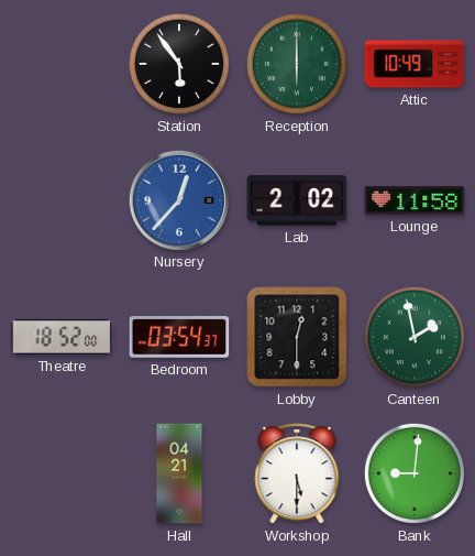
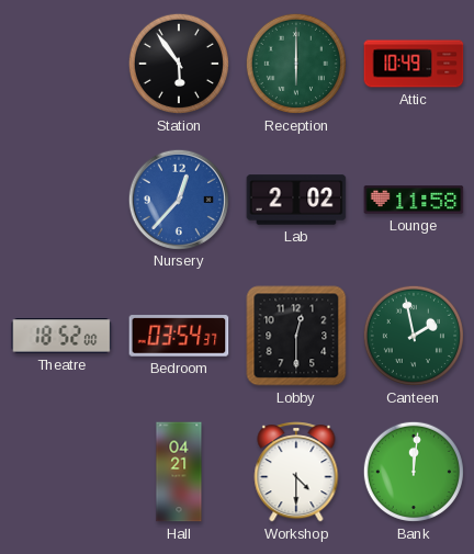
Workshop: 5:30 -> 4:30
Bank: 9:01 -> 12:01
